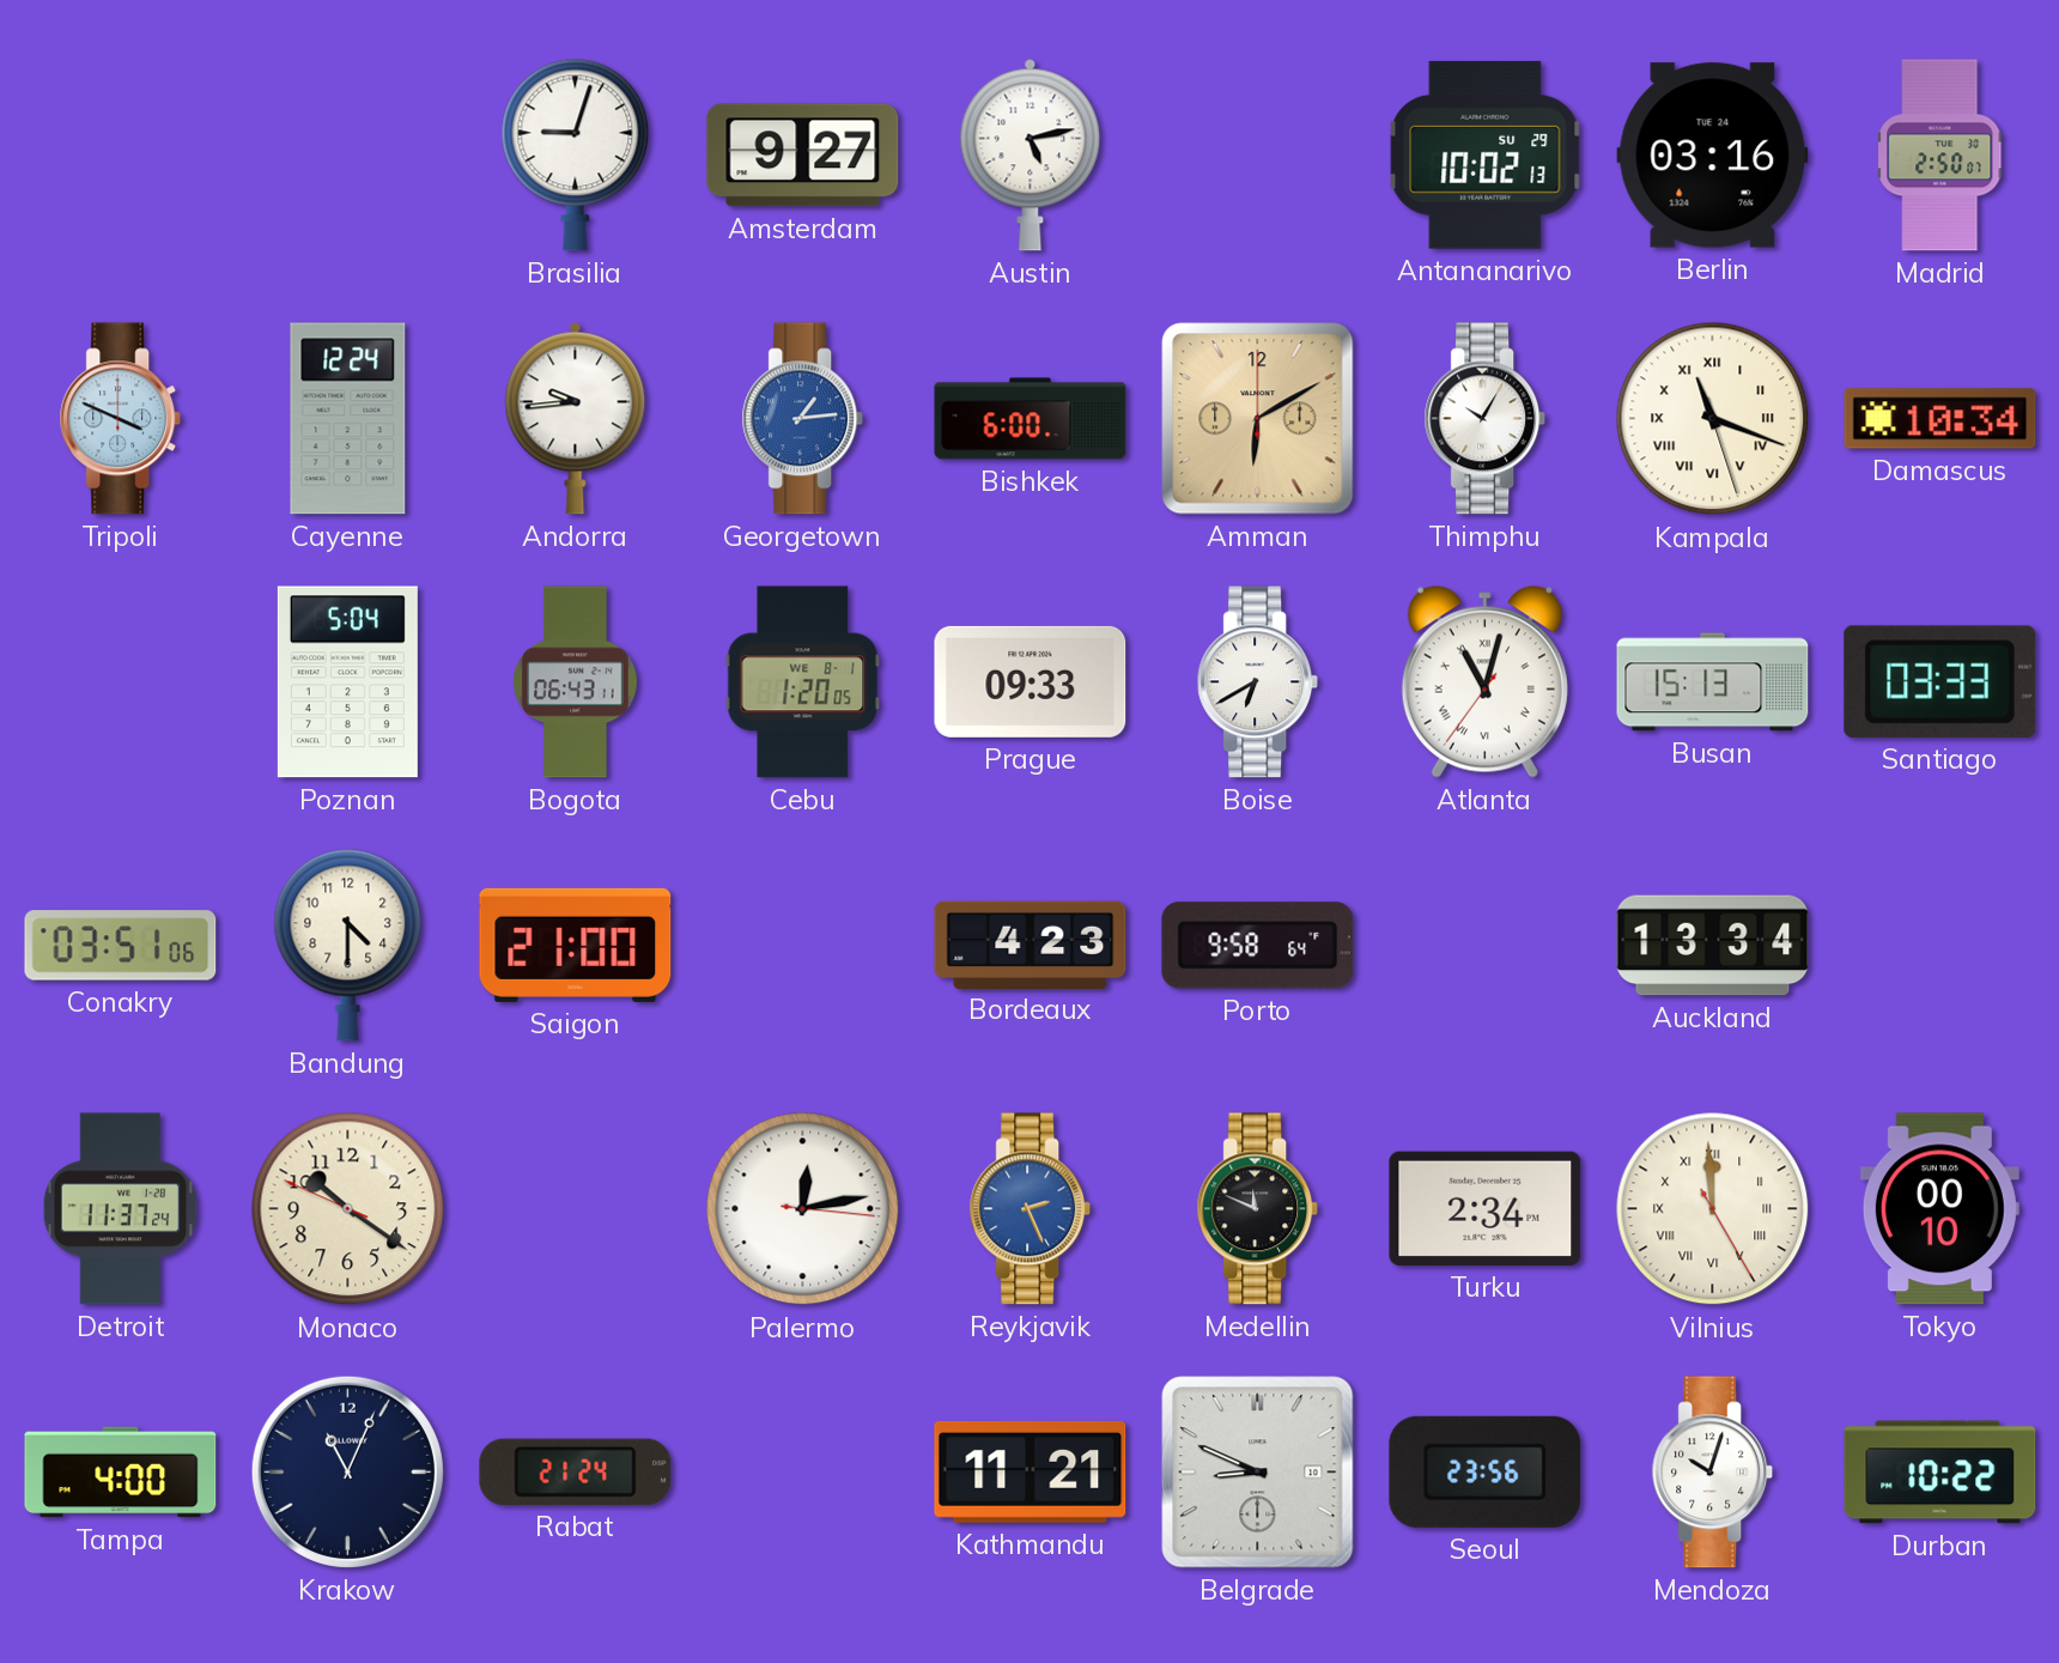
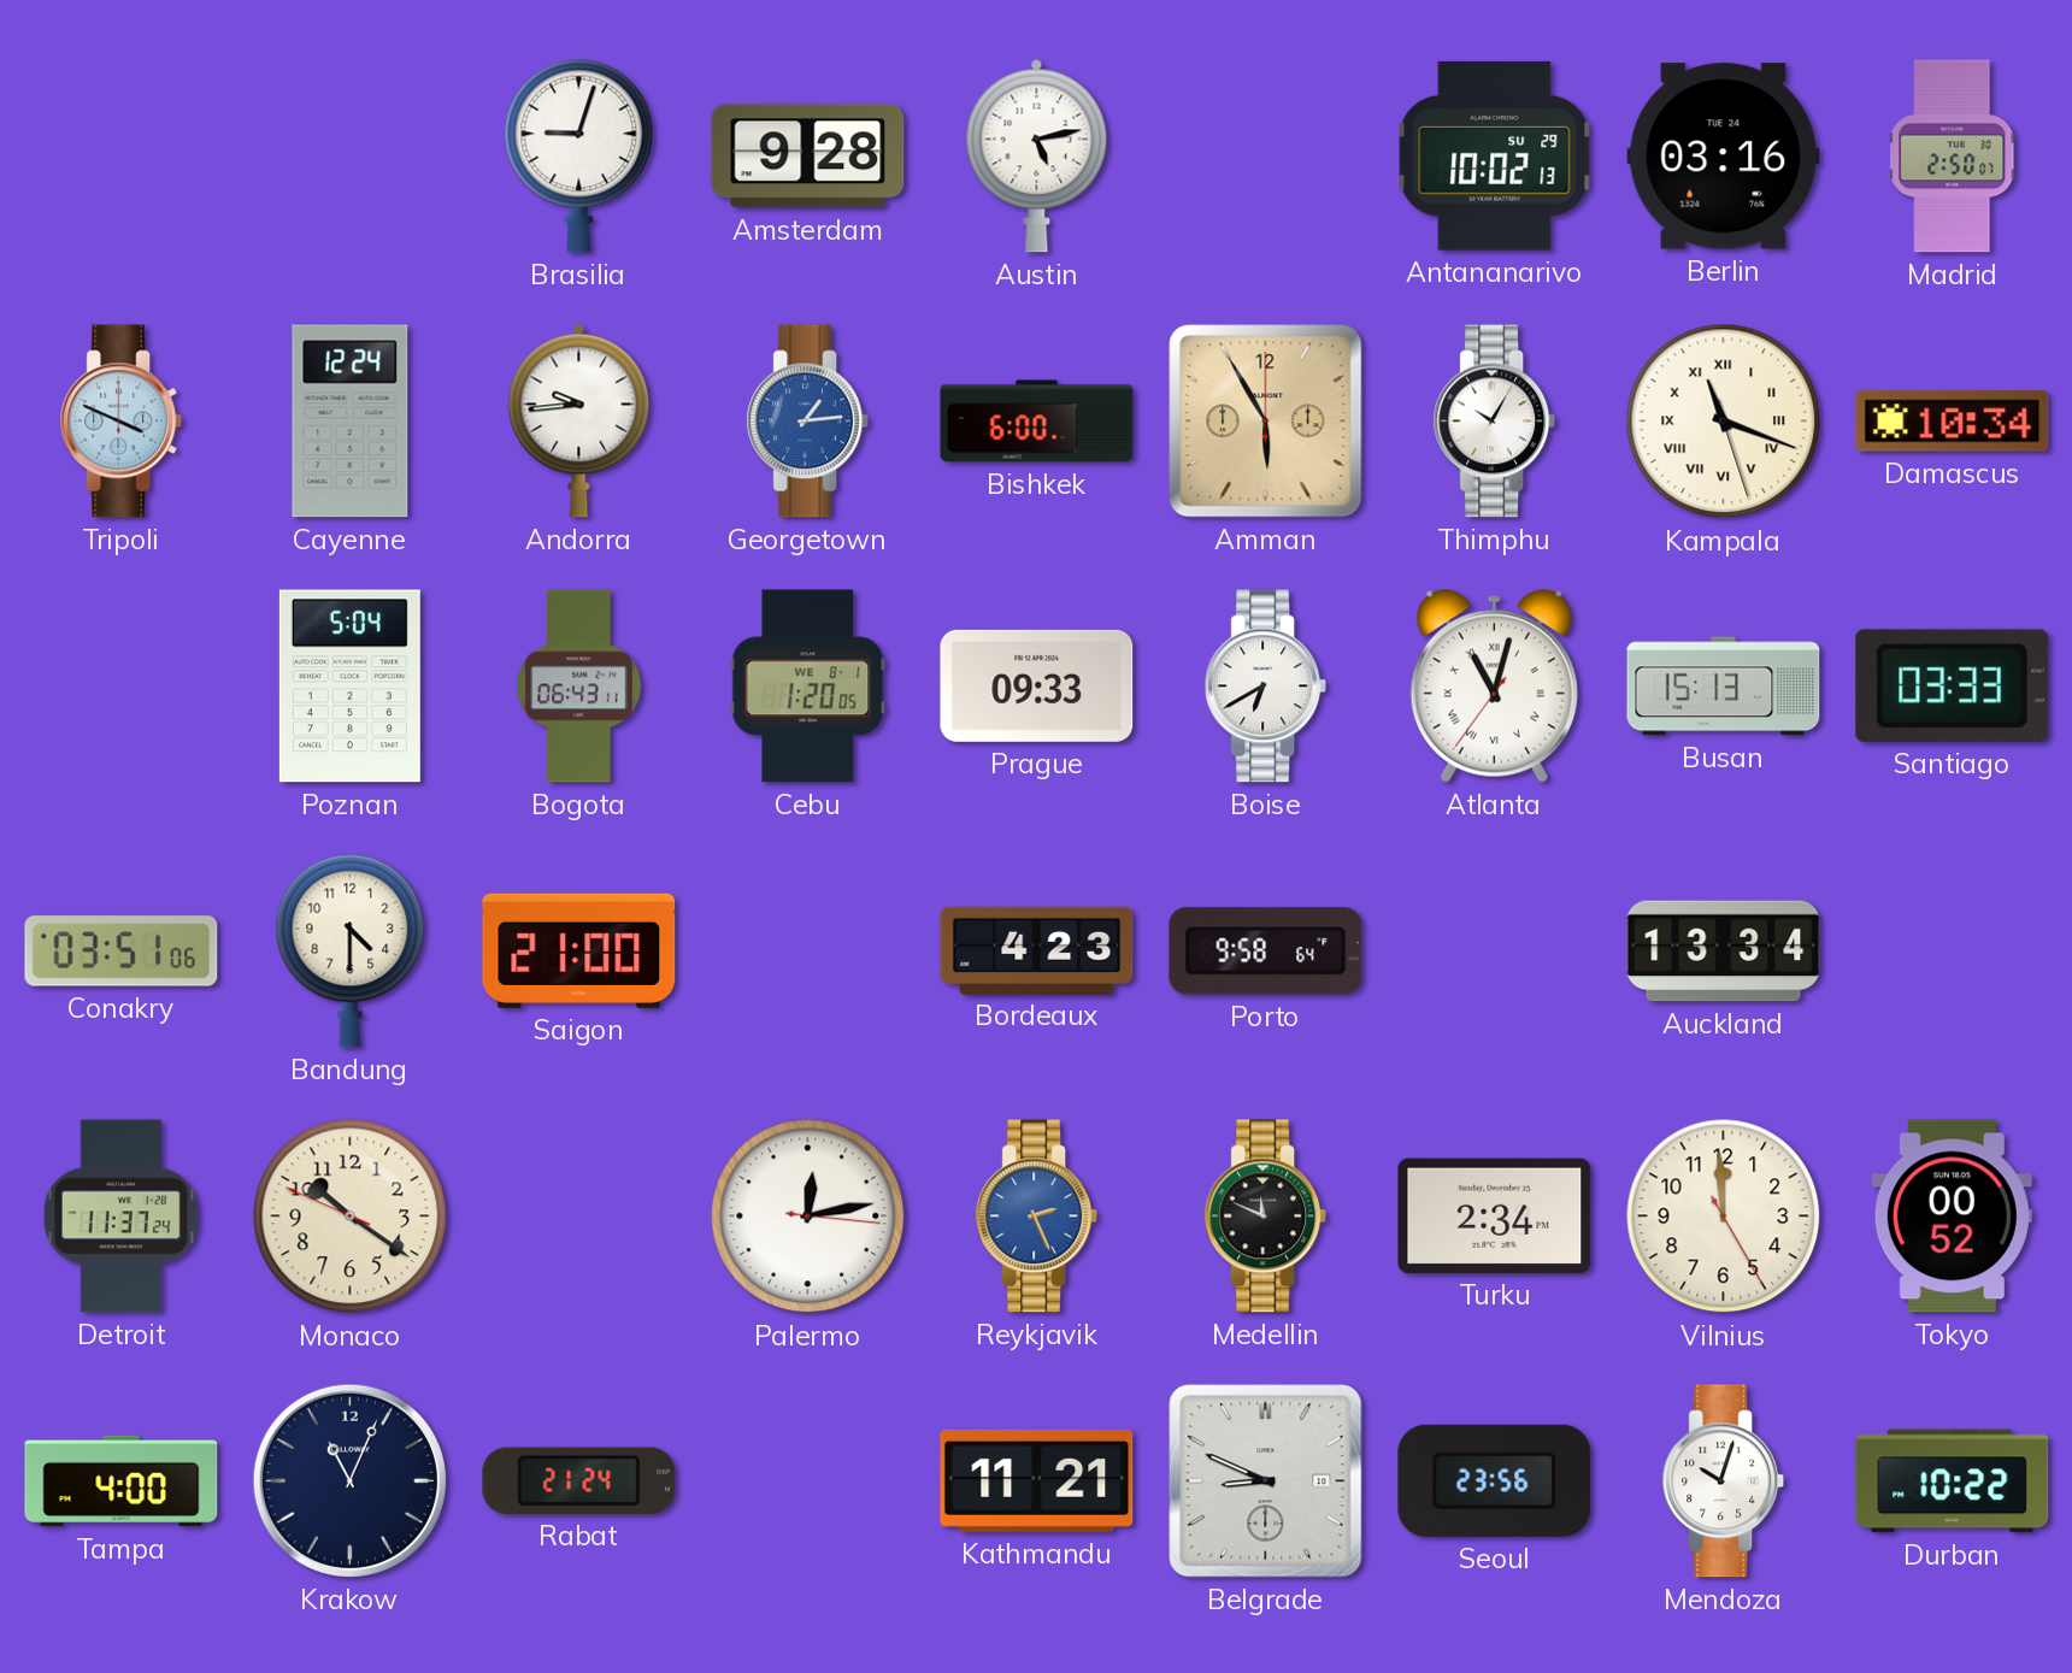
Amsterdam: 9:27 -> 9:28
Amman: 6:10 -> 5:55
Vilnius numerals: Roman -> Arabic
Tokyo: 00:10 -> 00:52
